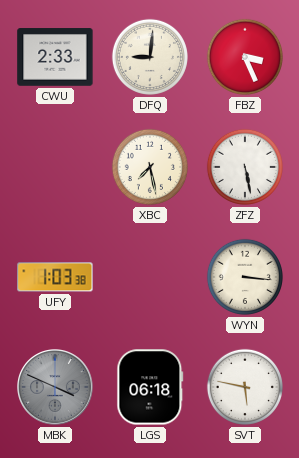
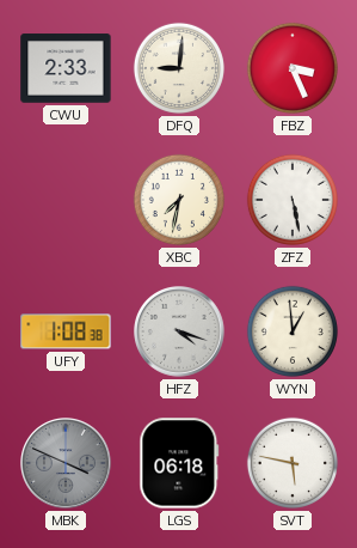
XBC: 7:28 -> 7:32
UFY: 1:03 -> 1:08
HFZ: none -> 4:18
WYN: 3:16 -> 12:59
